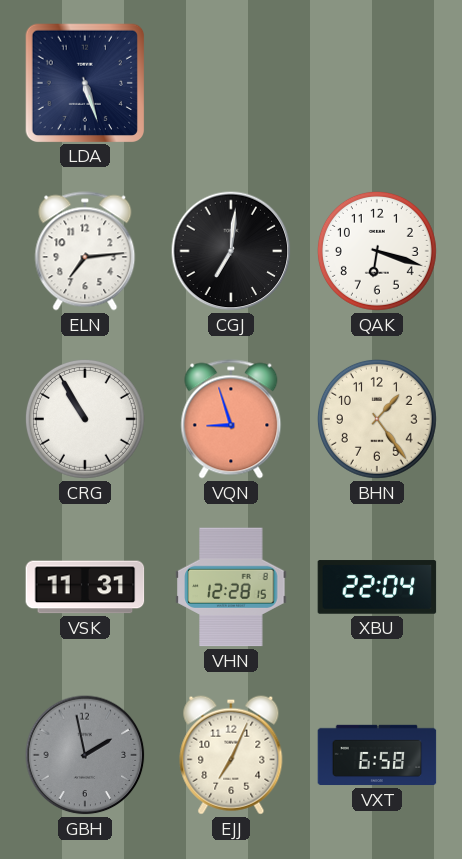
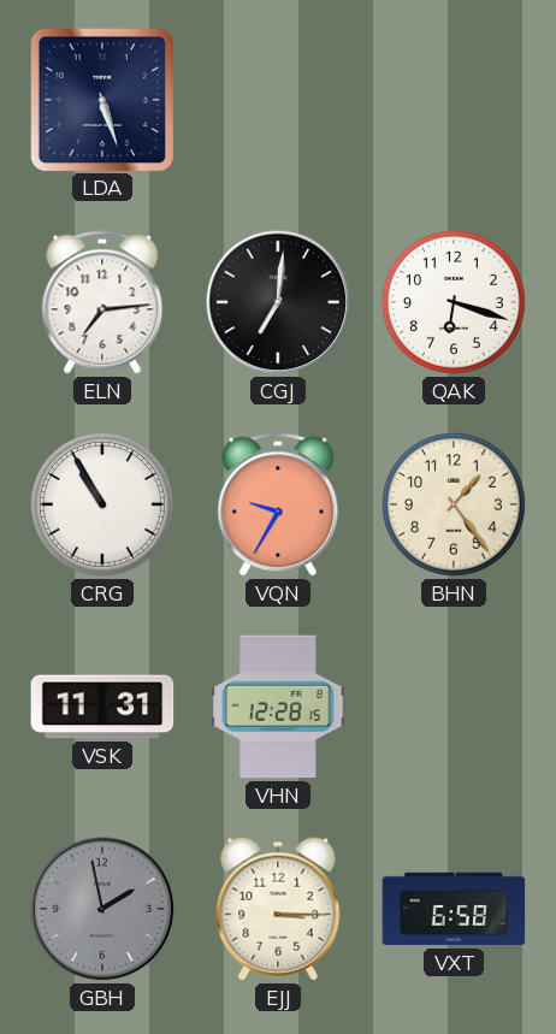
VQN: 8:57 -> 9:35
XBU: 22:04 -> none
EJJ: 7:04 -> 3:15
